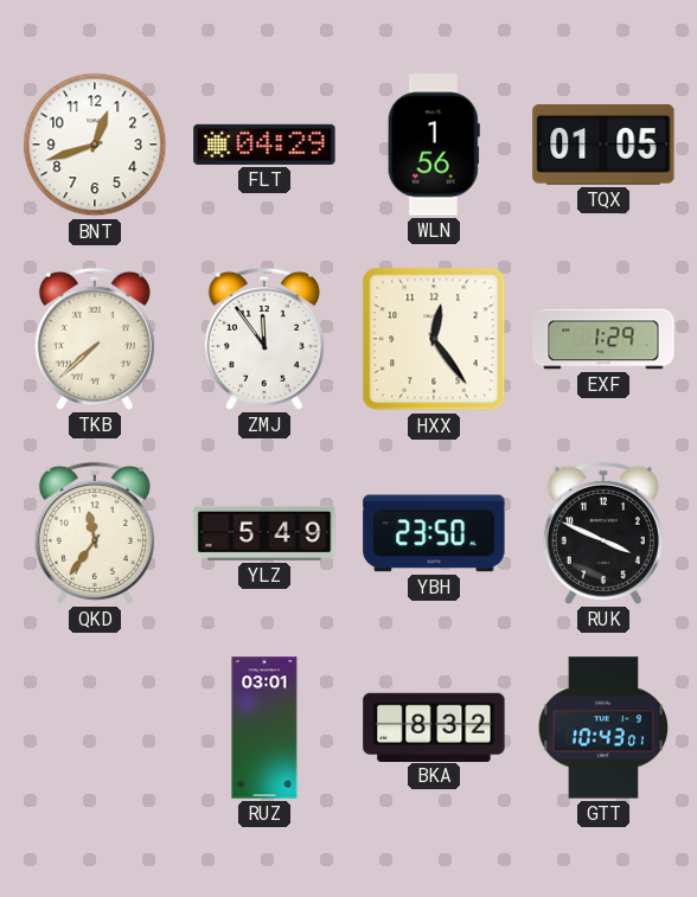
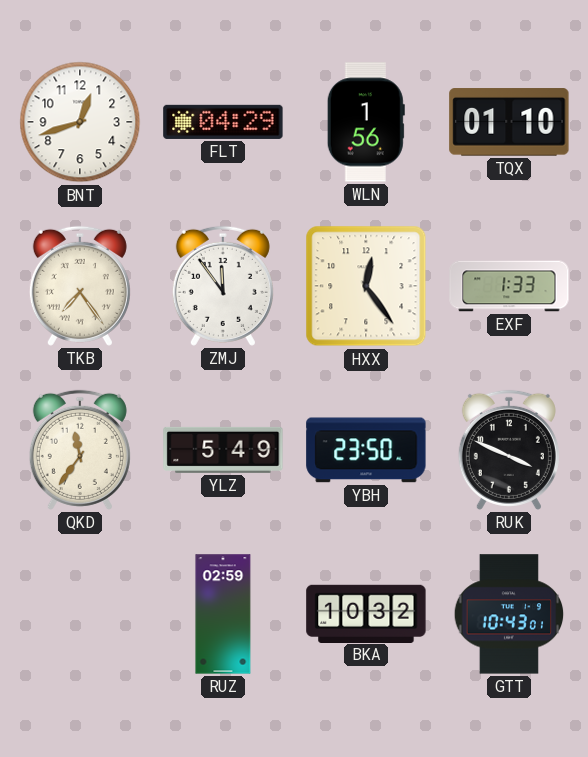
TQX: 01:05 -> 01:10
TKB: 7:38 -> 7:24
EXF: 1:29 -> 1:33
RUZ: 03:01 -> 02:59
BKA: 8:32 -> 10:32
